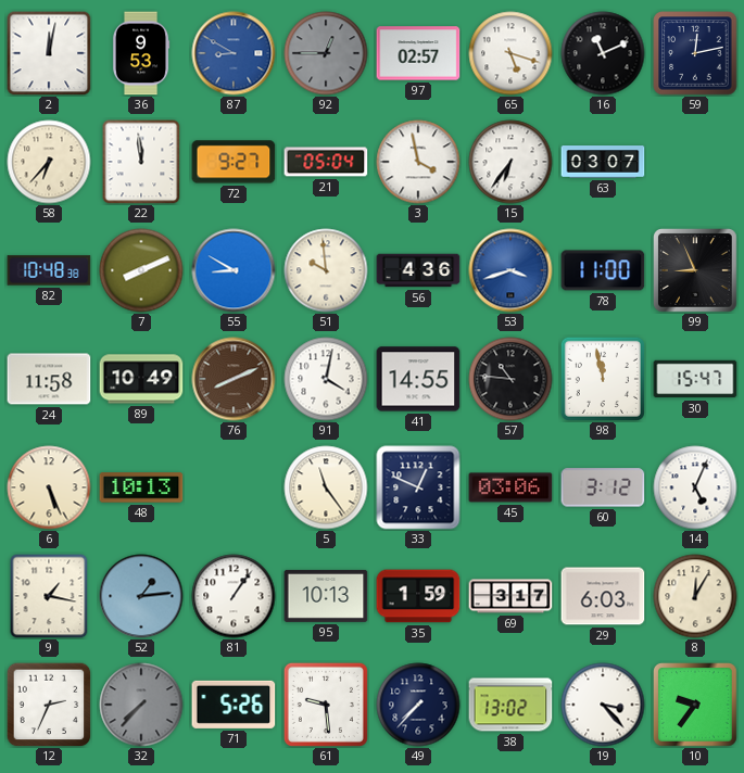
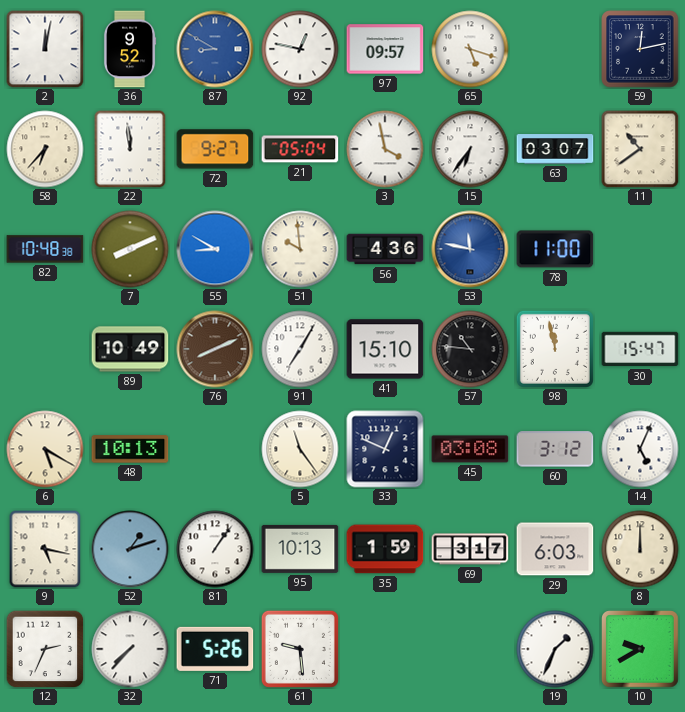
36: 9:53 -> 9:52
92: 12:45 -> 12:47
92 dial: grey -> white
97: 02:57 -> 09:57
16: 11:11 -> none
11: none -> 10:39
53: 3:42 -> 11:47
99: 8:56 -> none
24: 11:58 -> none
91: 4:02 -> 7:05
41: 14:55 -> 15:10
6: 5:26 -> 5:20
45: 03:06 -> 03:08
9: 1:17 -> 5:17
52: 1:14 -> 1:12
8: 12:05 -> 12:00
32 dial: grey -> white
49: 7:37 -> none
38: 13:02 -> none
19: 3:23 -> 1:34
10: 9:36 -> 9:40
